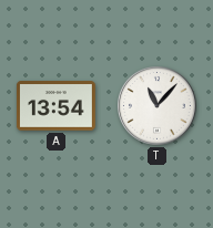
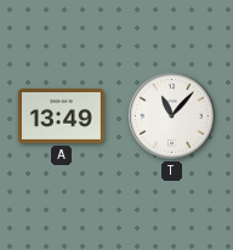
A: 13:54 -> 13:49
